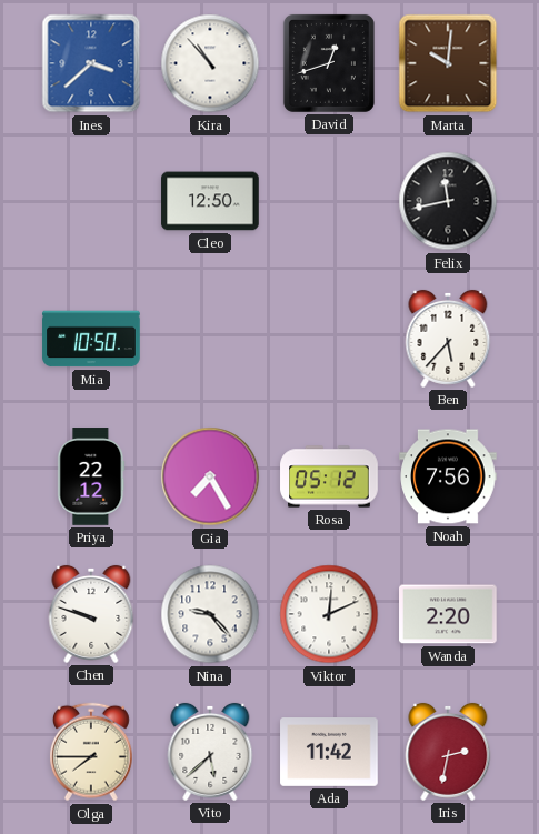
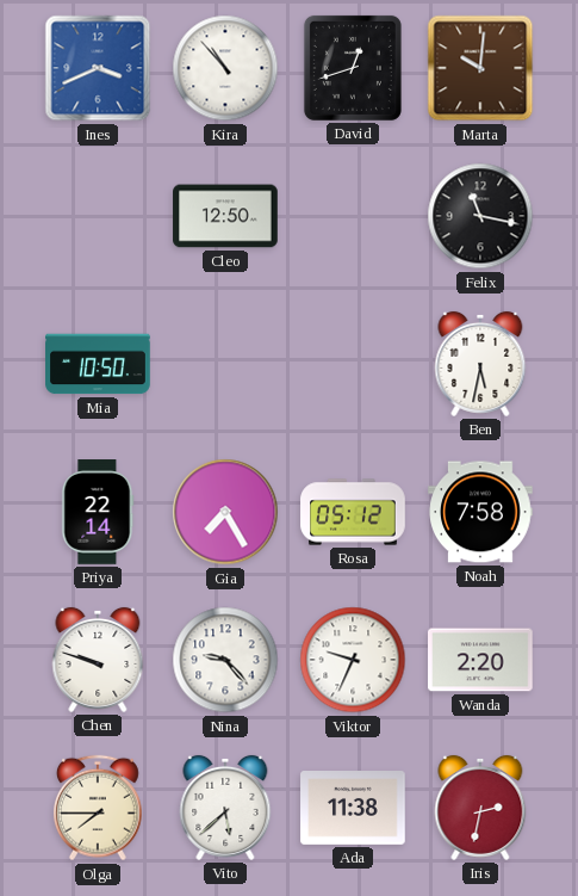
Ines: 3:38 -> 3:41
Felix: 11:43 -> 11:17
Ben: 5:37 -> 5:32
Priya: 22:12 -> 22:14
Noah: 7:56 -> 7:58
Viktor: 12:11 -> 9:34
Ada: 11:42 -> 11:38
